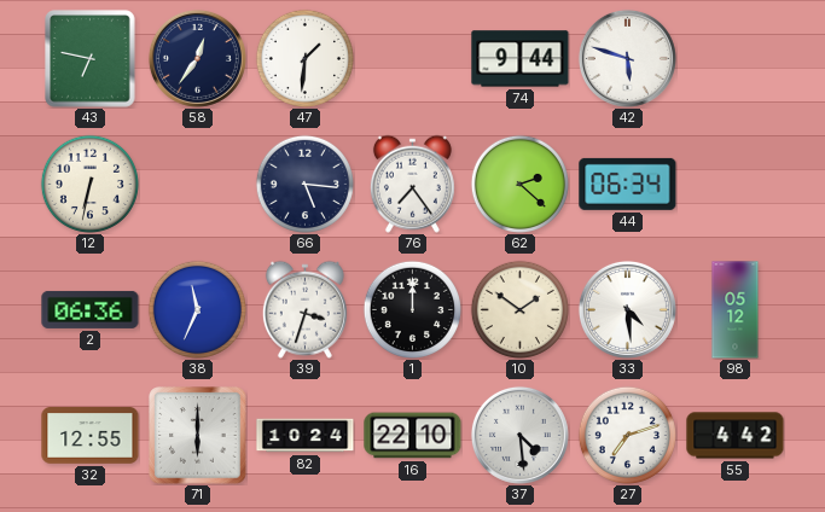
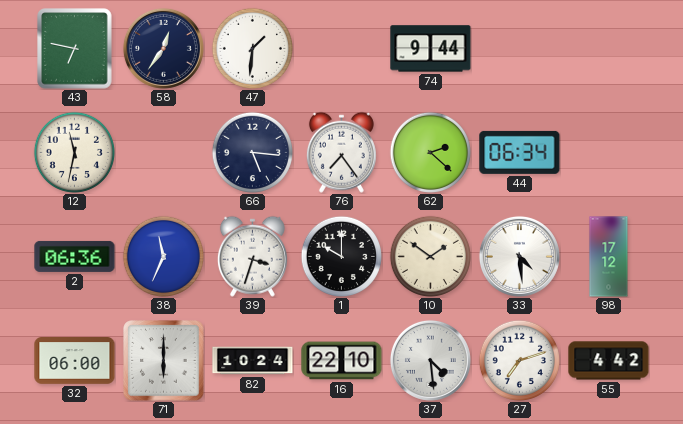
42: 5:48 -> none
12: 6:32 -> 11:32
1: 12:00 -> 10:00
98: 05:12 -> 17:12
32: 12:55 -> 06:00
